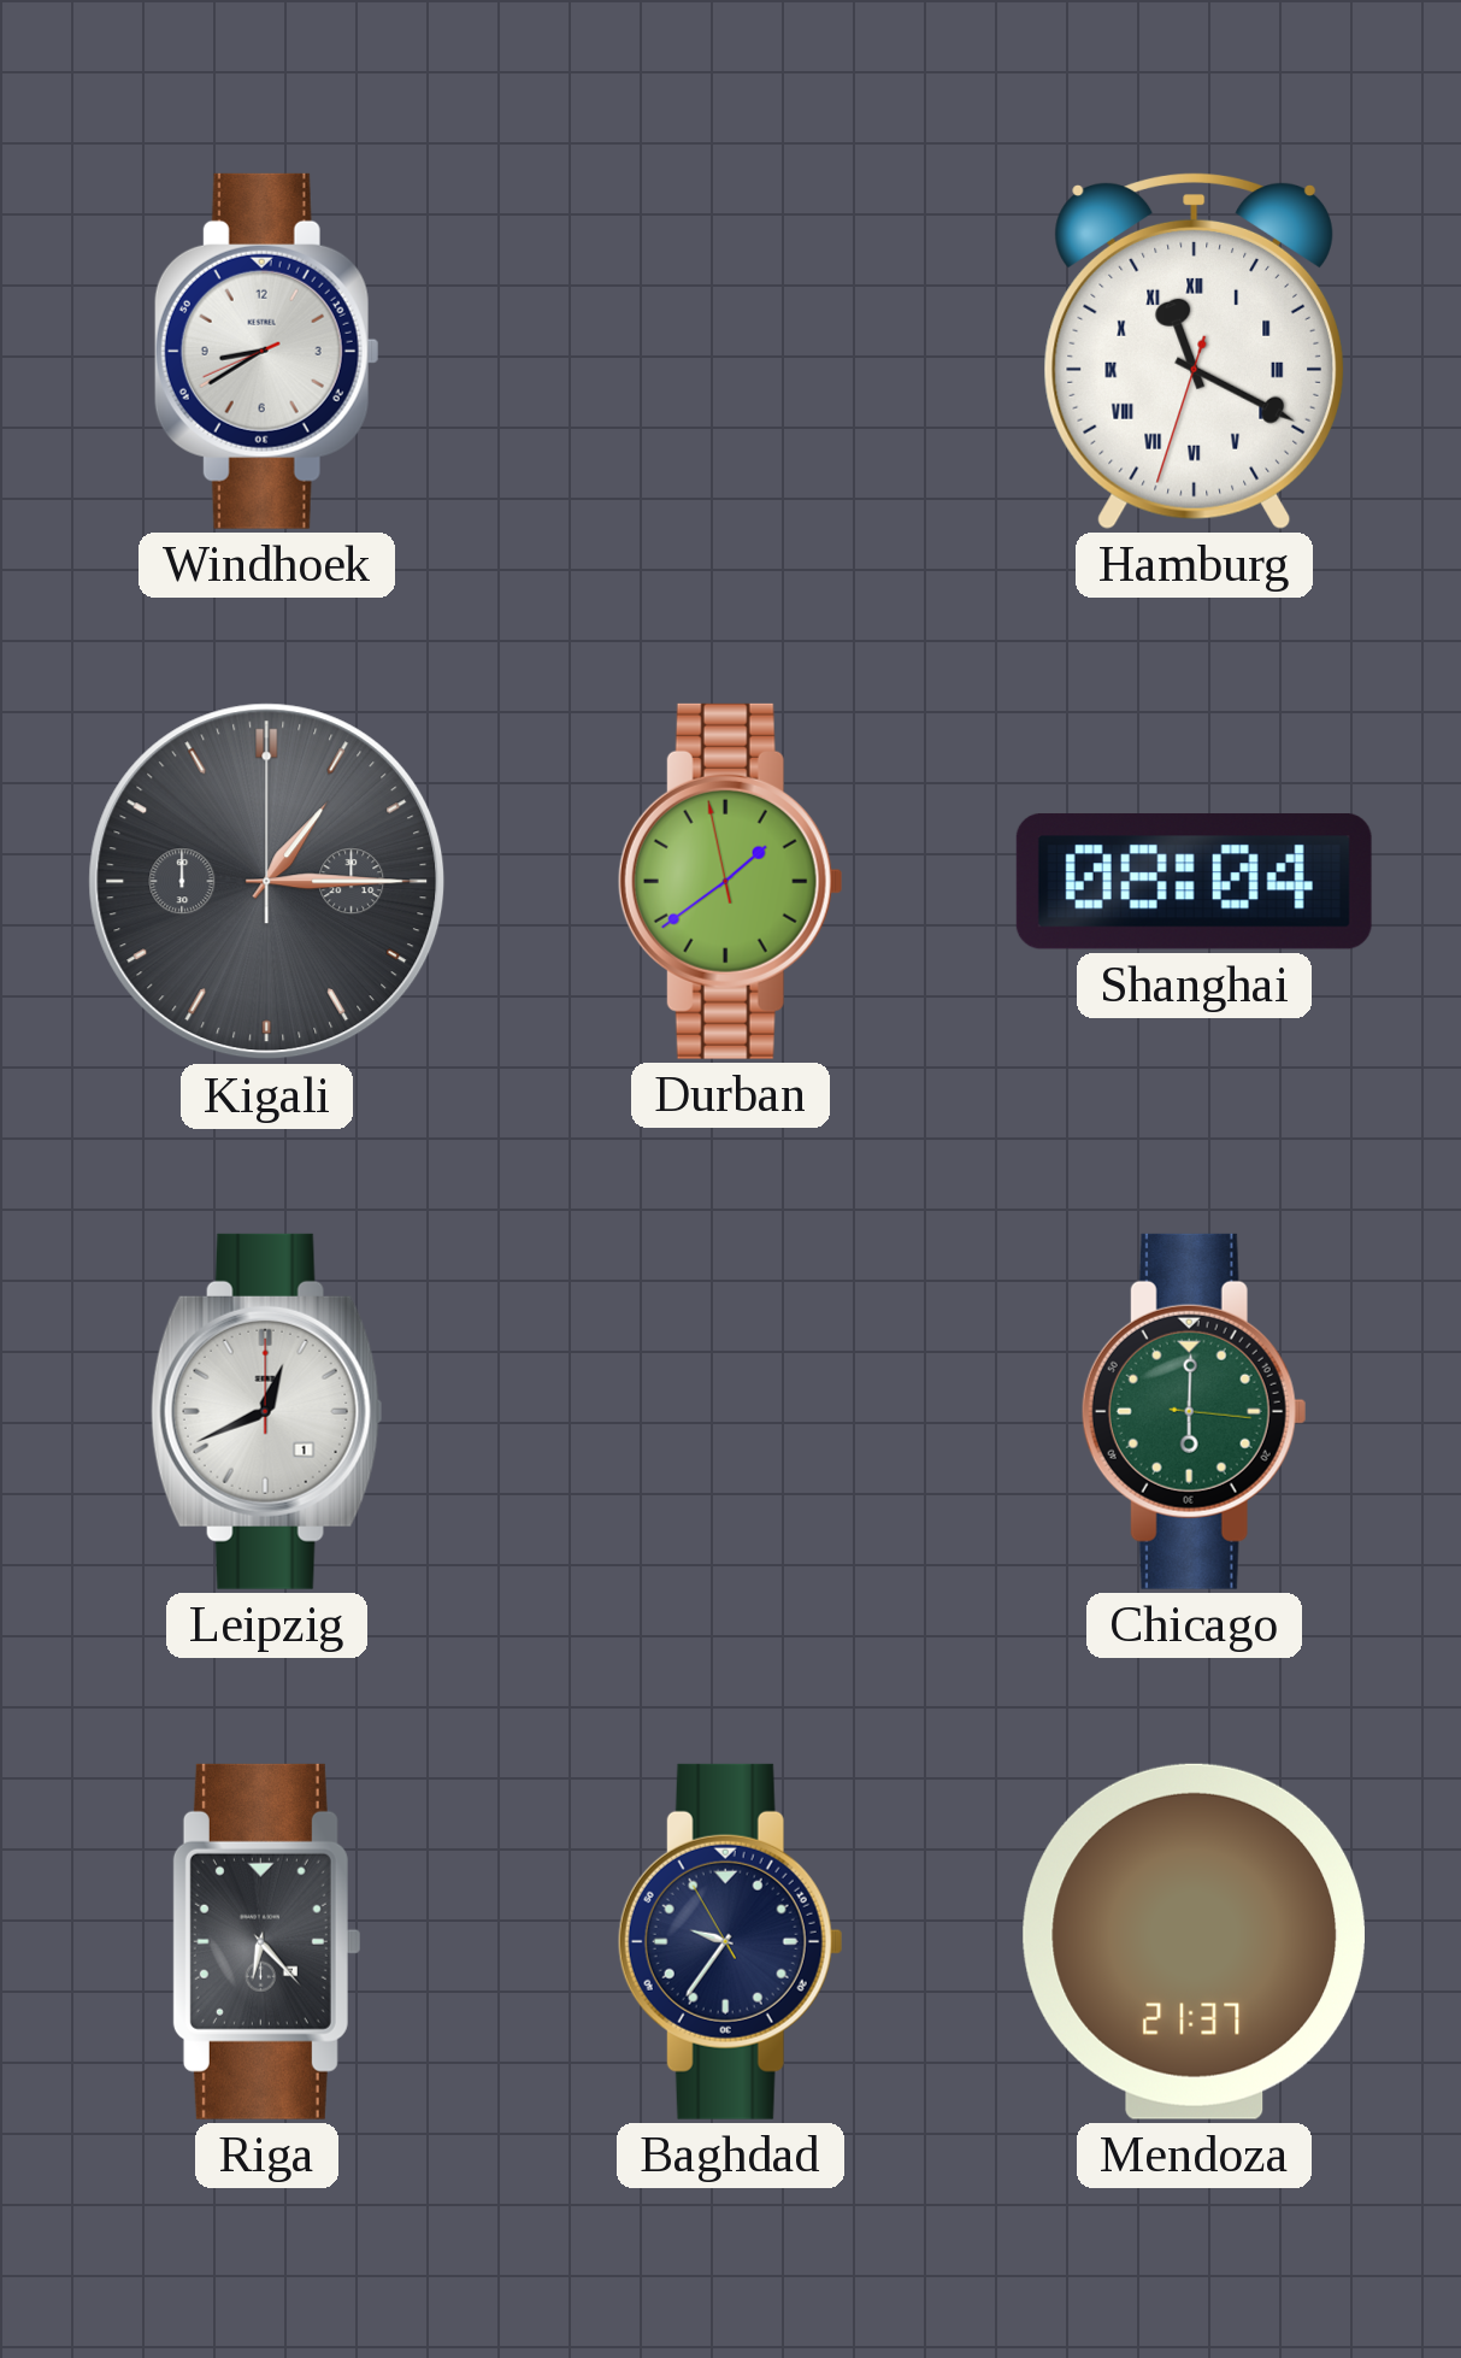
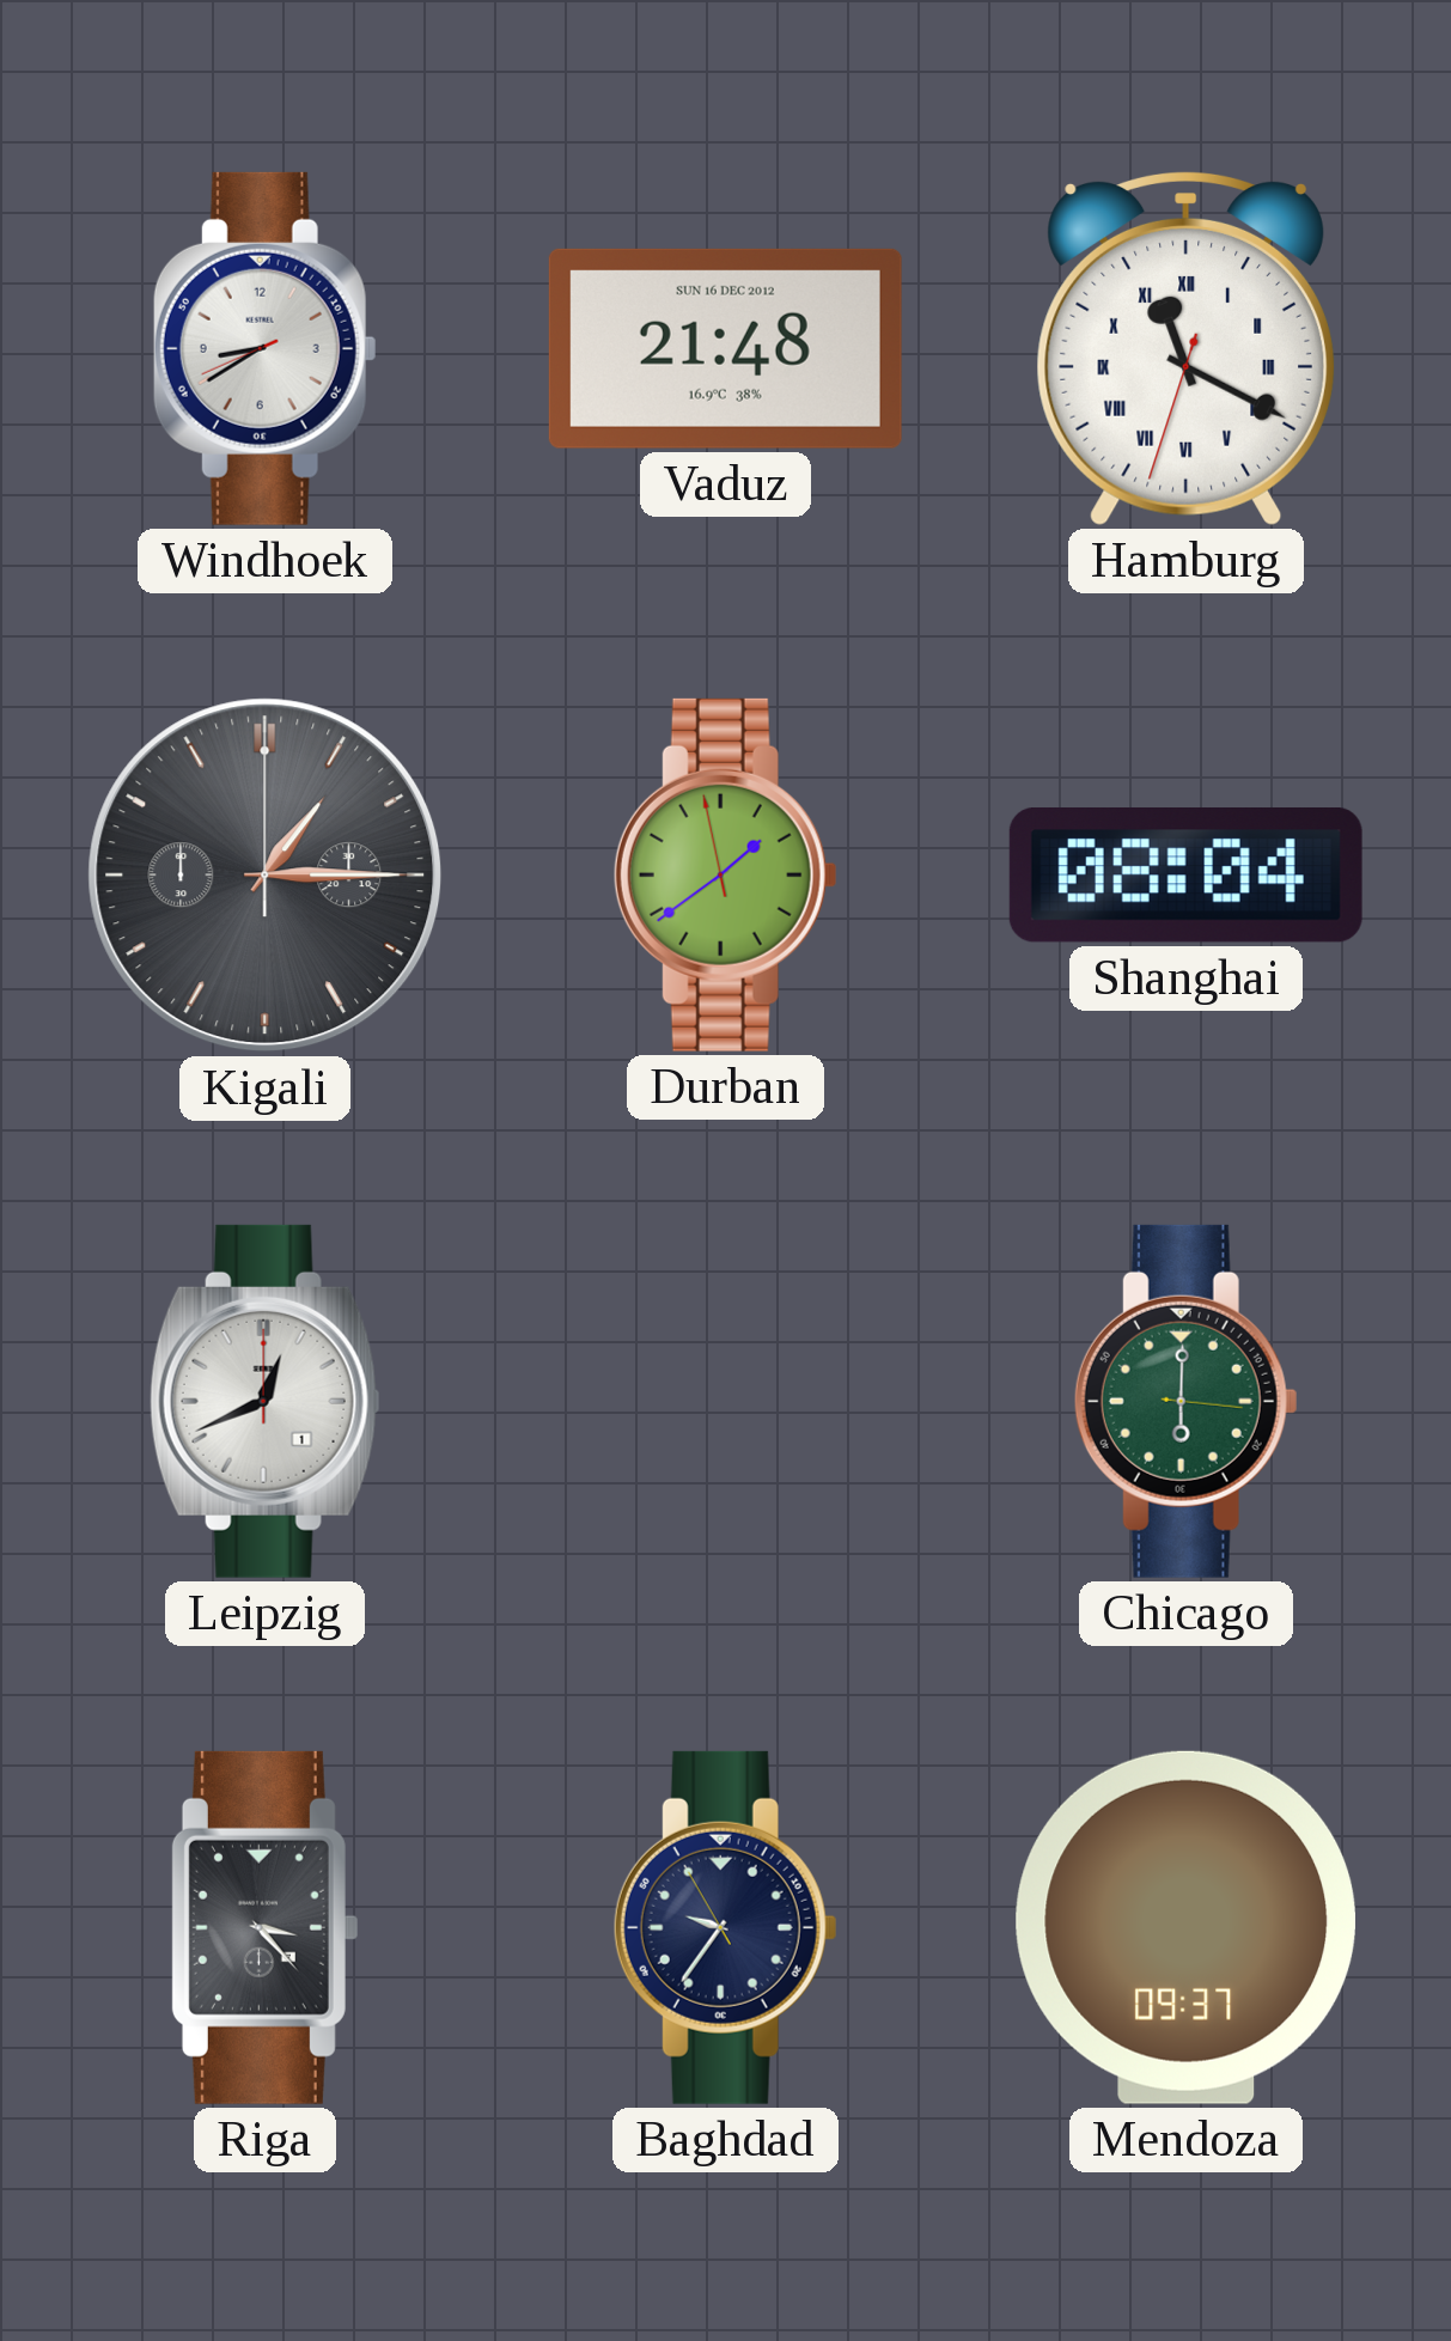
Vaduz: none -> 21:48
Riga: 6:23 -> 3:23
Mendoza: 21:37 -> 09:37
